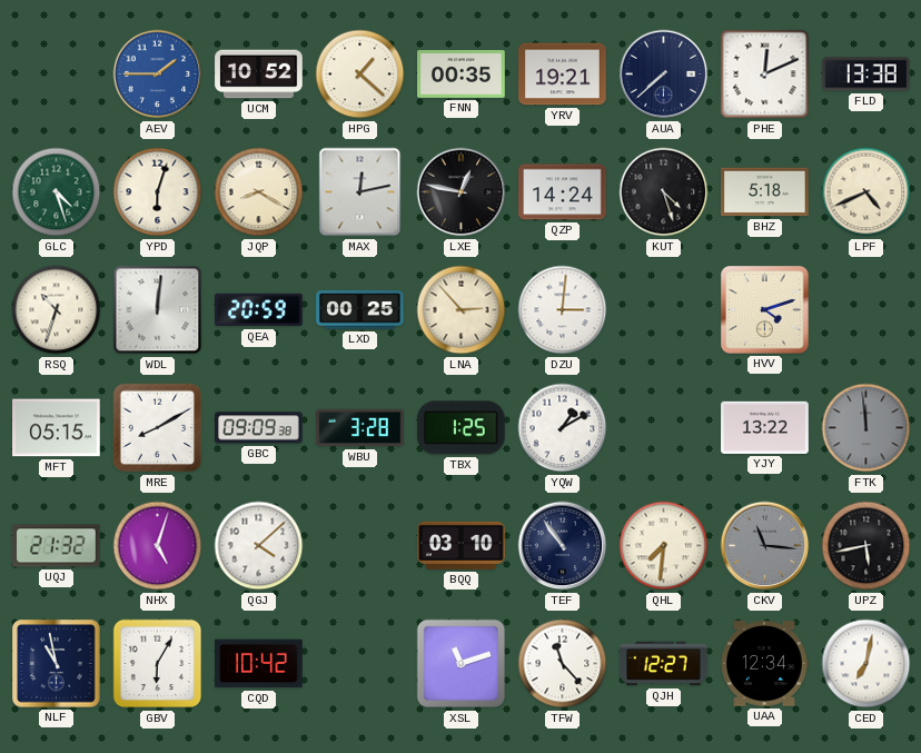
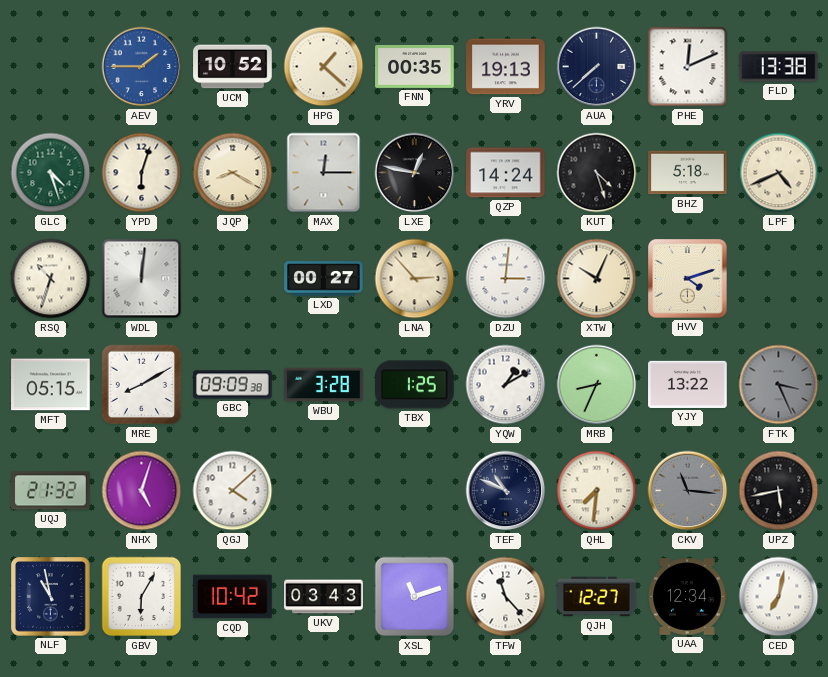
YRV: 19:21 -> 19:13
MAX: 12:13 -> 12:15
QEA: 20:59 -> none
LXD: 00:25 -> 00:27
XTW: none -> 10:04
MRB: none -> 8:34
FTK: 11:59 -> 3:26
BQQ: 03:10 -> none
TEF: 10:54 -> 10:49
UKV: none -> 03:43
